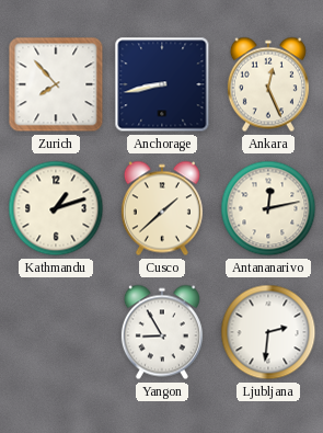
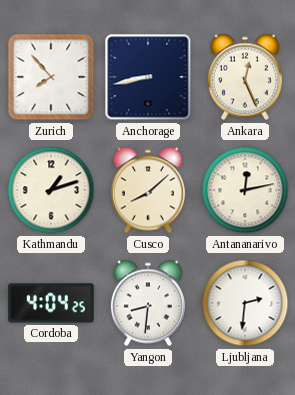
Cusco: 1:38 -> 8:08
Cordoba: none -> 4:04
Yangon: 8:55 -> 8:31
